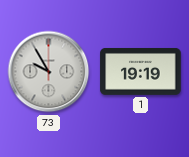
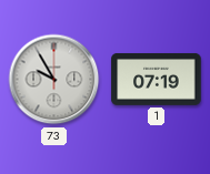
1: 19:19 -> 07:19
